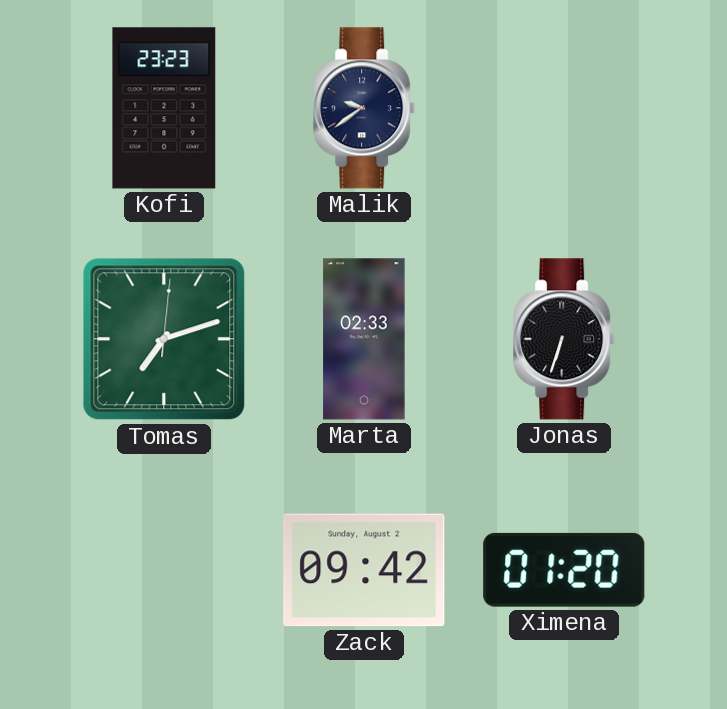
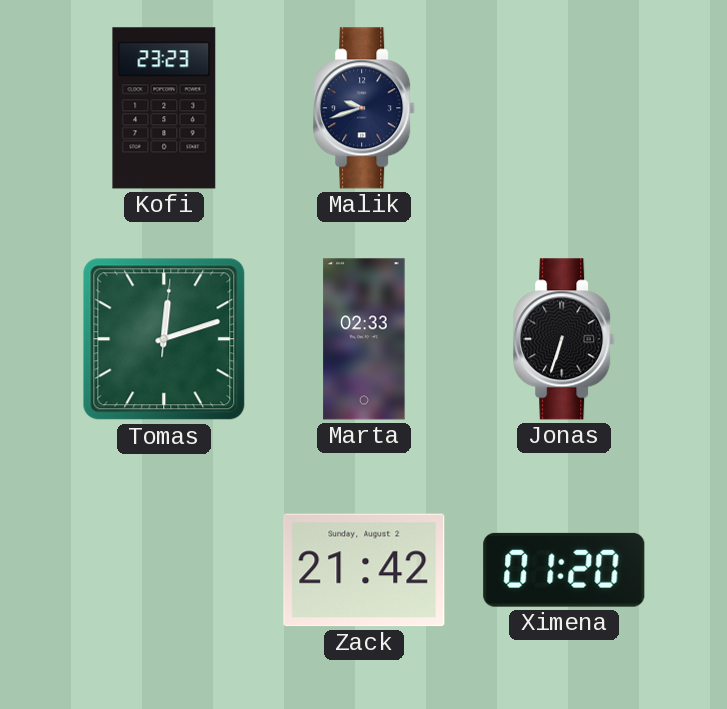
Malik: 9:39 -> 9:42
Tomas: 7:12 -> 12:12
Zack: 09:42 -> 21:42
